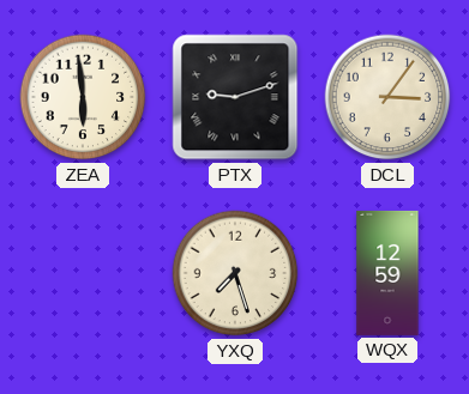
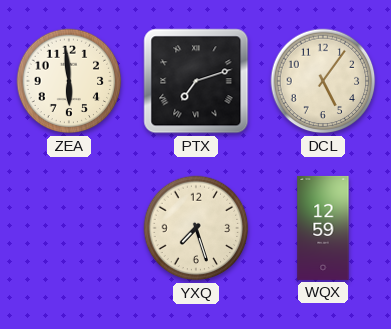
PTX: 9:12 -> 7:12
DCL: 3:06 -> 5:06
